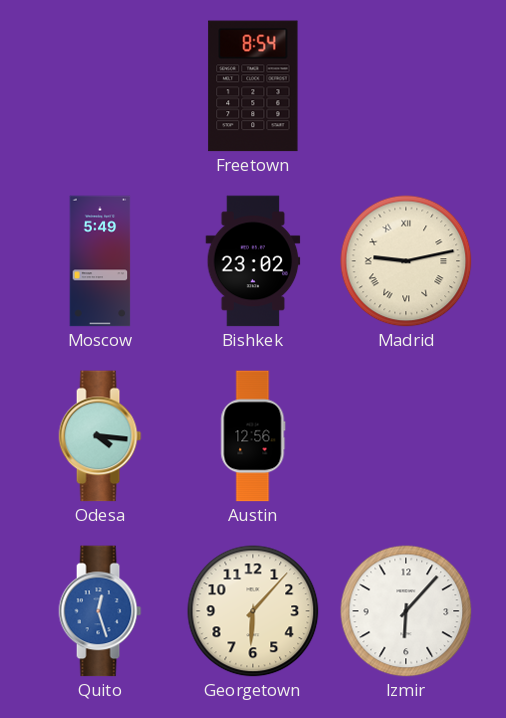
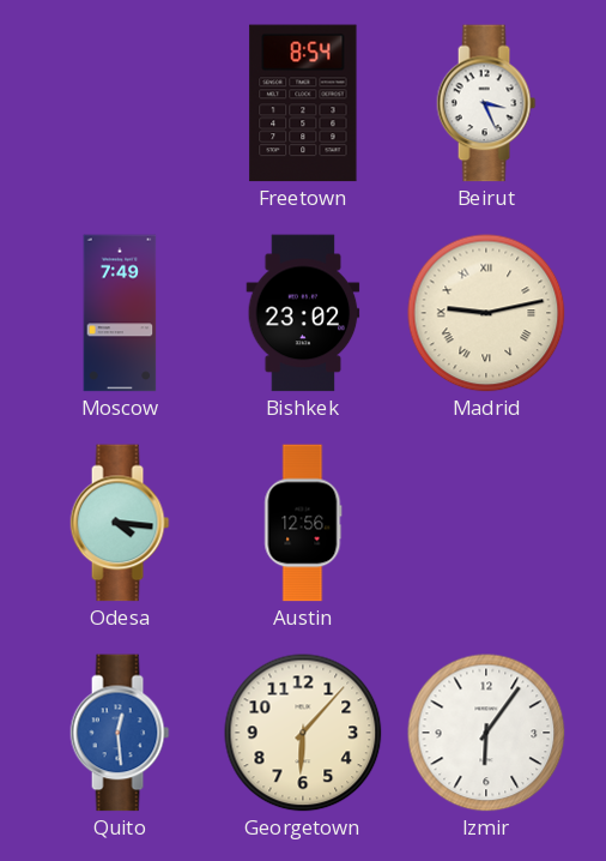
Beirut: none -> 3:26
Moscow: 5:49 -> 7:49
Quito: 12:27 -> 12:29
Izmir: 6:07 -> 6:06
